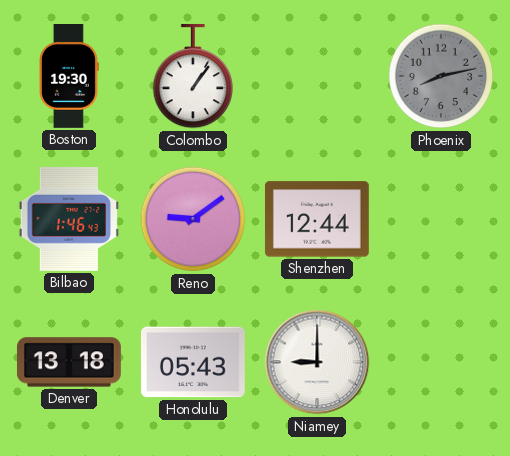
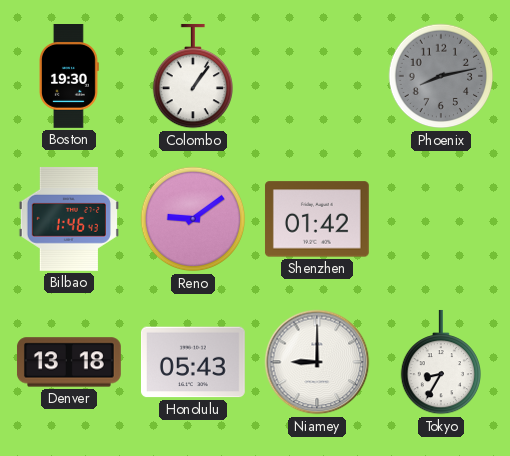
Shenzhen: 12:44 -> 01:42
Tokyo: none -> 8:35
